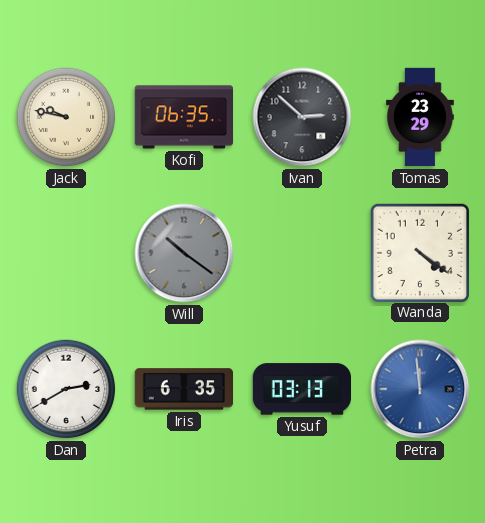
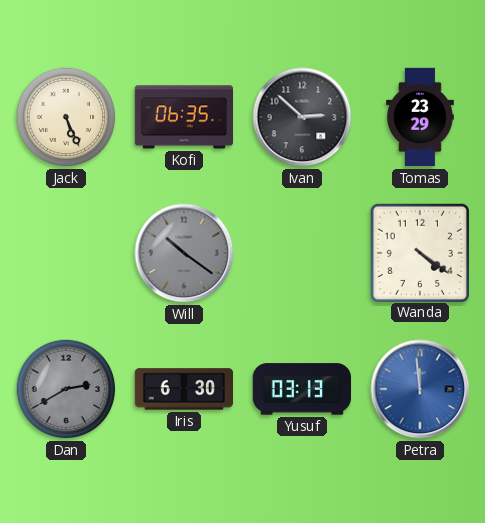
Jack: 9:47 -> 5:26
Dan dial: white -> grey
Iris: 6:35 -> 6:30
